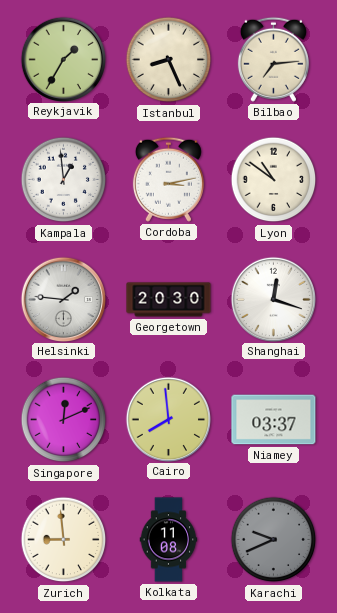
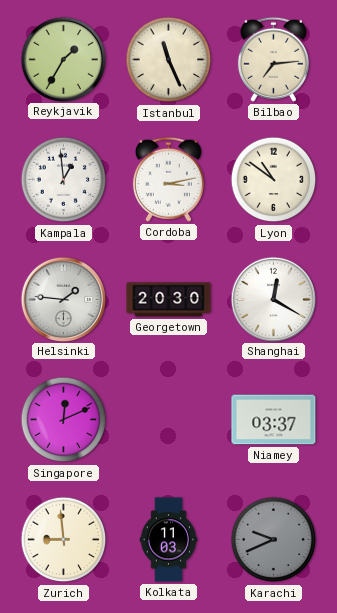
Istanbul: 8:26 -> 11:26
Shanghai: 12:18 -> 12:20
Cairo: 7:59 -> none
Kolkata: 11:08 -> 11:03
